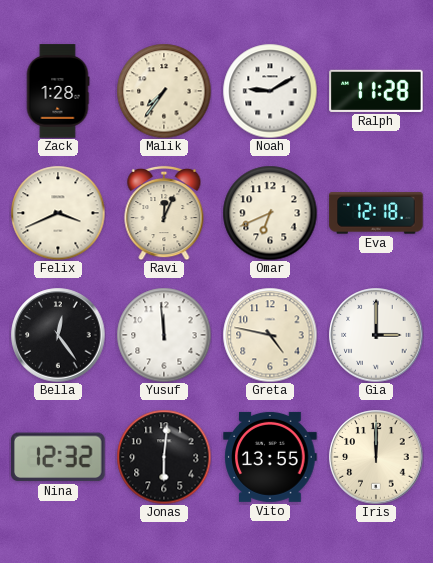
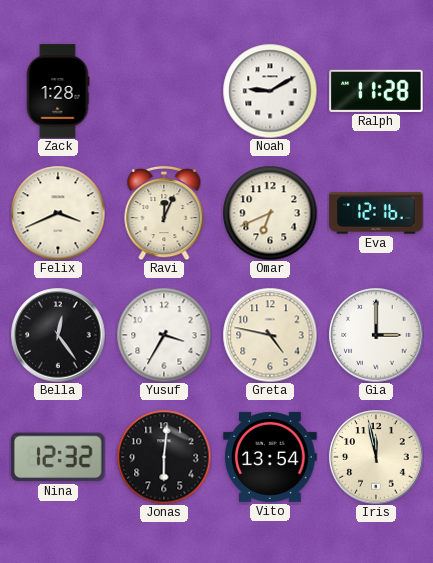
Malik: 7:36 -> none
Eva: 12:18 -> 12:16
Yusuf: 11:59 -> 3:35
Vito: 13:55 -> 13:54
Iris: 12:00 -> 11:58
